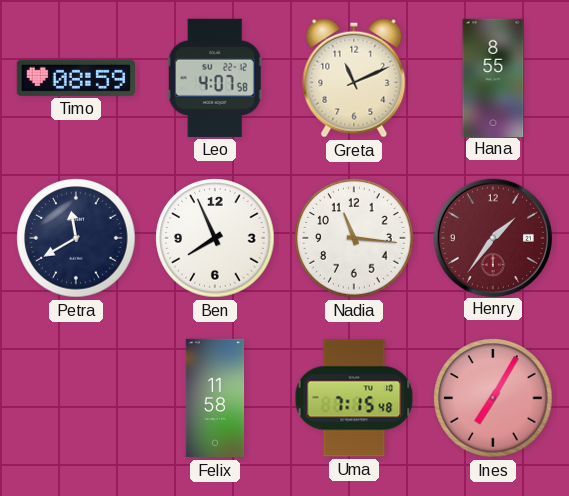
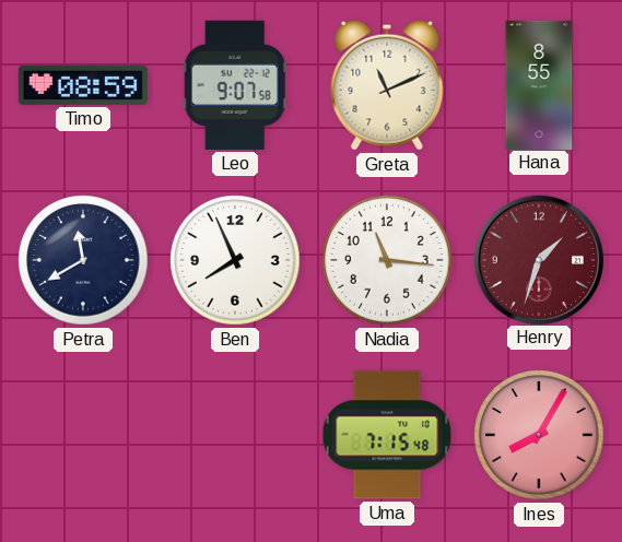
Leo: 4:07 -> 9:07
Henry: 1:36 -> 1:33
Felix: 11:58 -> none
Ines: 7:05 -> 8:05
